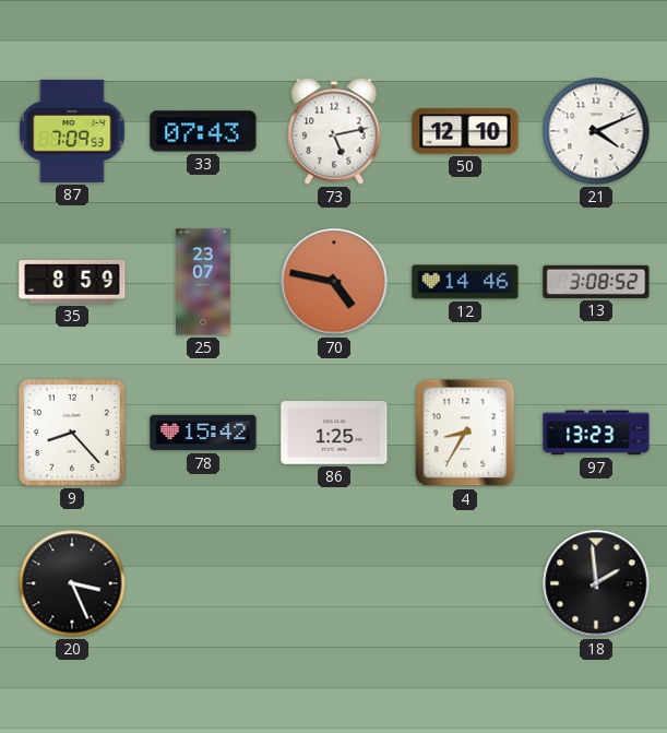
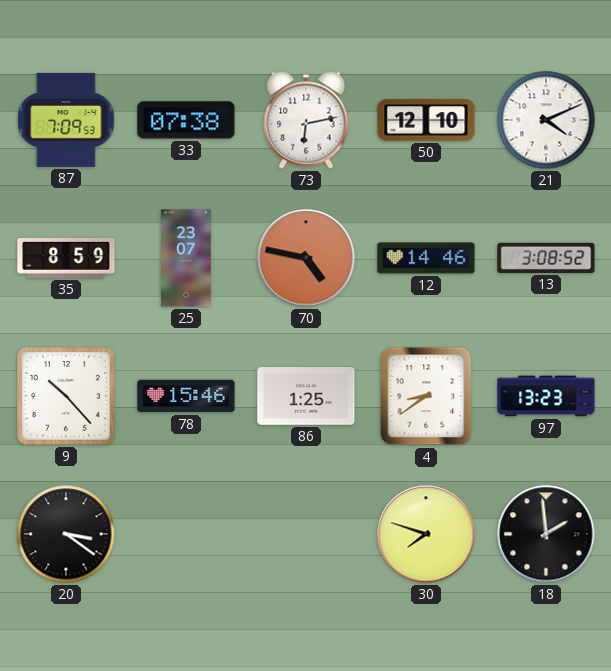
33: 07:43 -> 07:38
73: 5:13 -> 6:13
9: 8:23 -> 10:23
78: 15:42 -> 15:46
4: 8:35 -> 8:39
20: 3:26 -> 3:21
30: none -> 7:48
